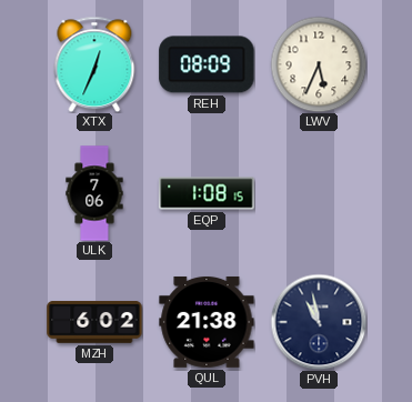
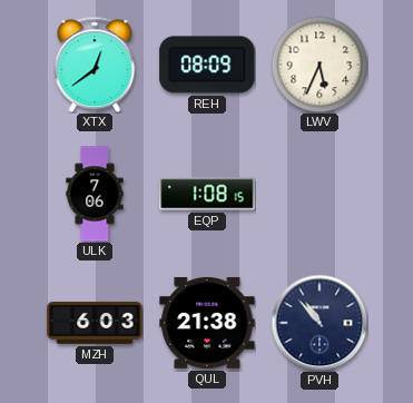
XTX: 12:34 -> 12:39
MZH: 6:02 -> 6:03
PVH: 10:58 -> 10:53
